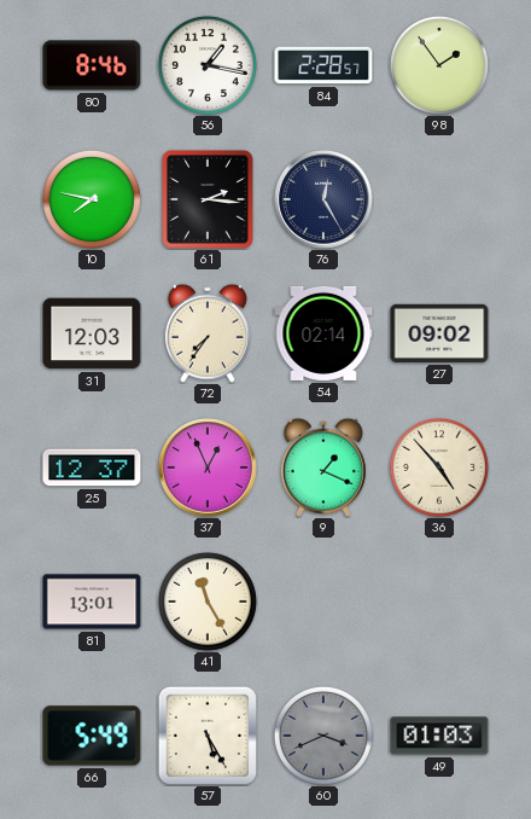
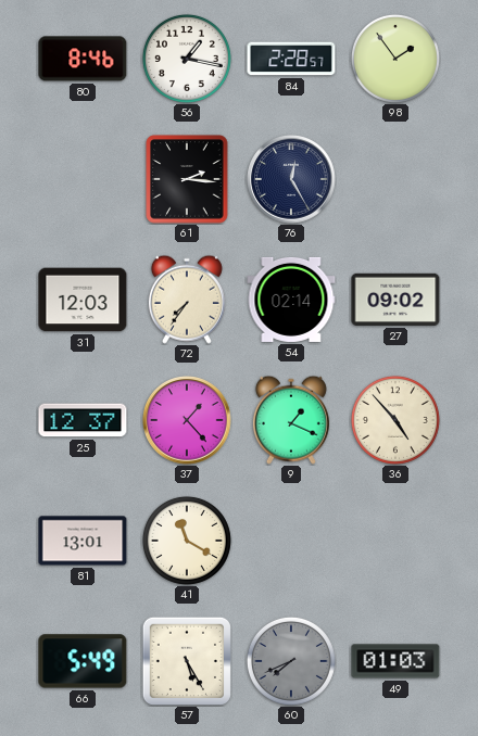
10: 7:47 -> none
37: 12:56 -> 1:23
41: 11:25 -> 11:20
60: 3:41 -> 7:41
